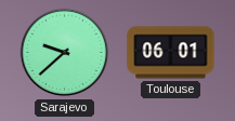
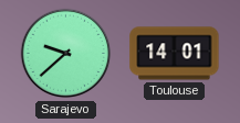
Toulouse: 06:01 -> 14:01
